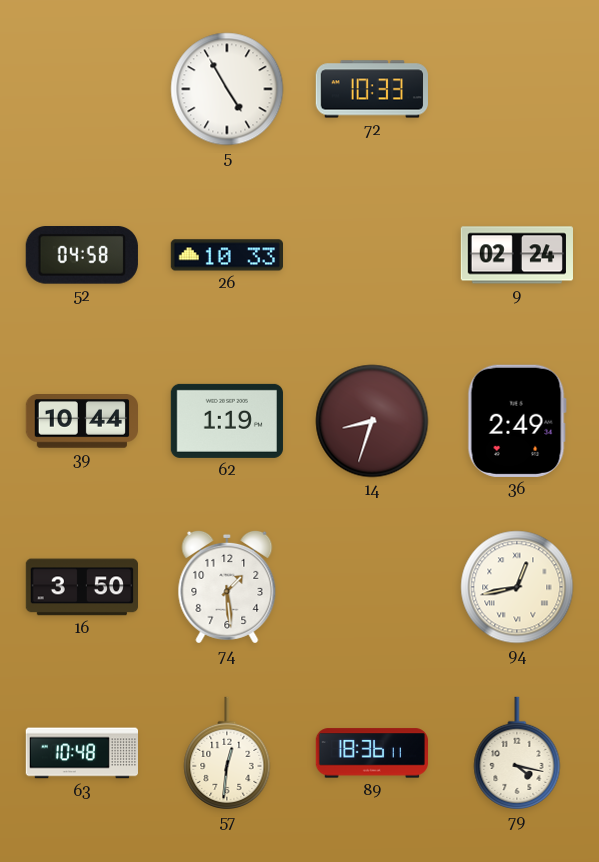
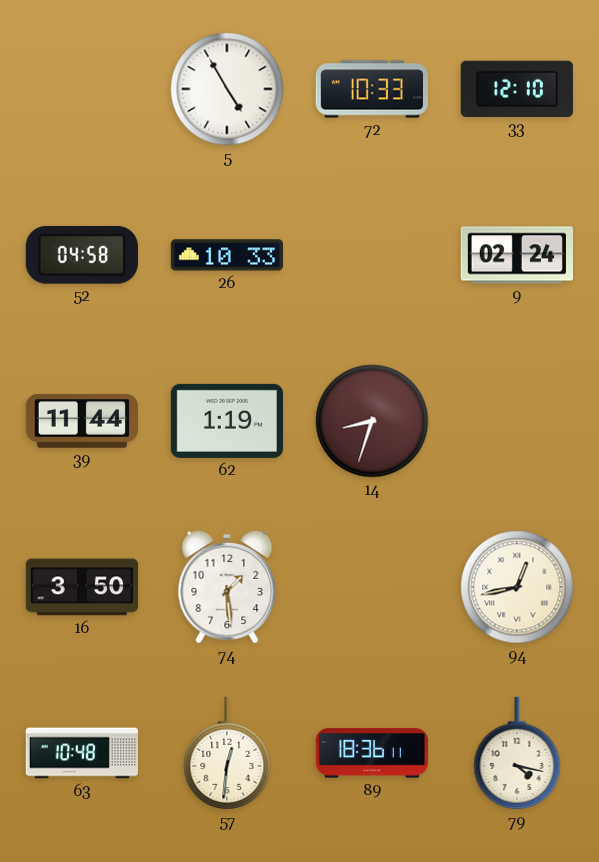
33: none -> 12:10
39: 10:44 -> 11:44
36: 2:49 -> none
